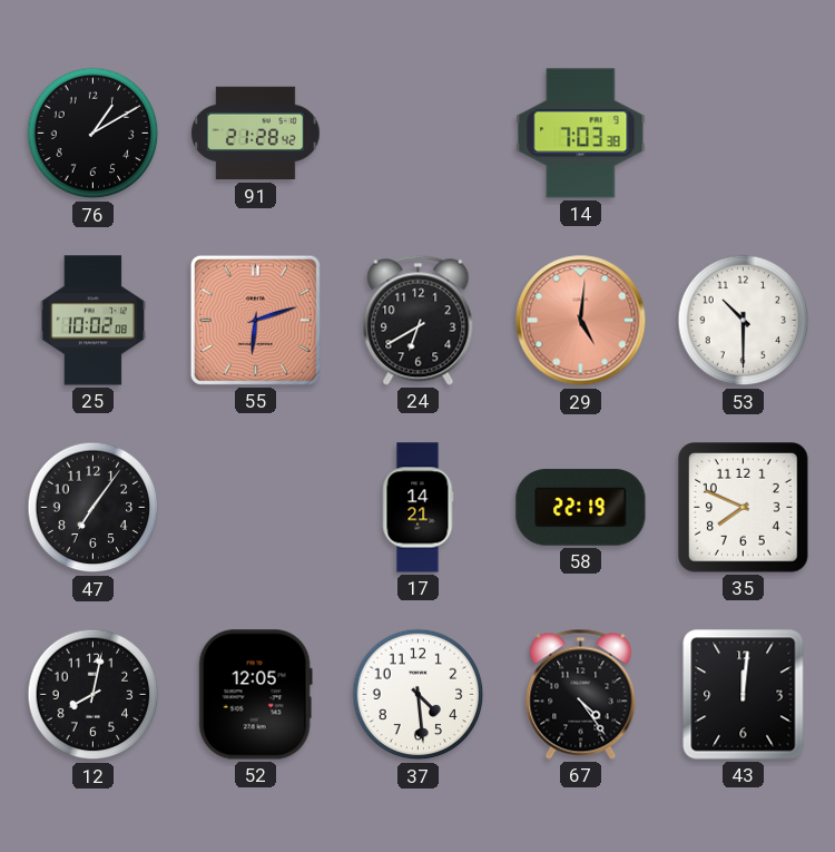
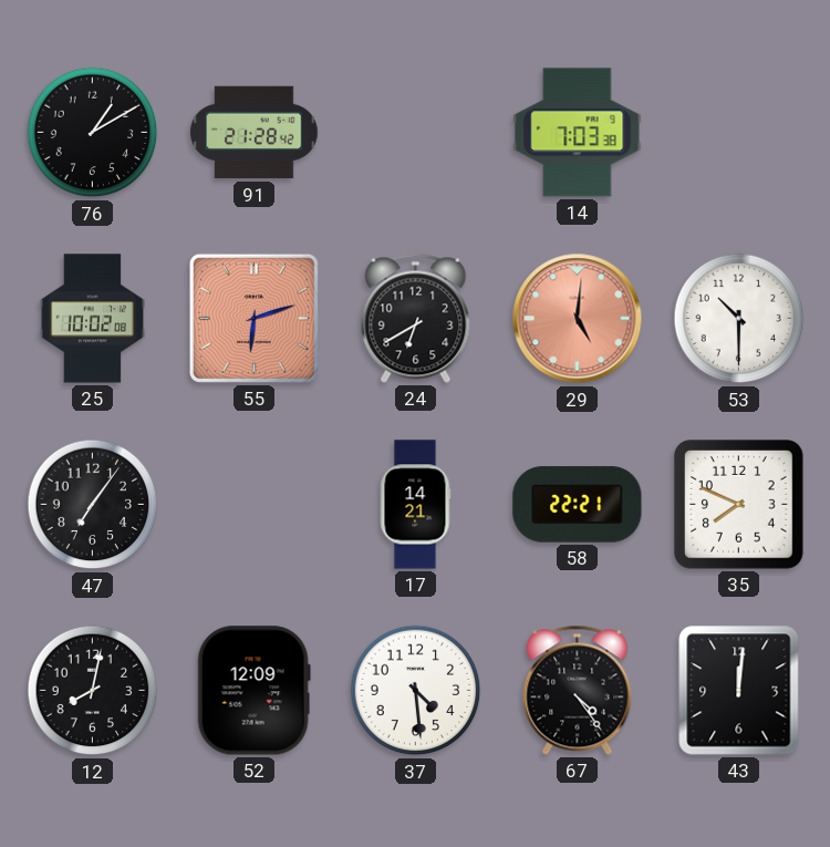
58: 22:19 -> 22:21
52: 12:05 -> 12:09
